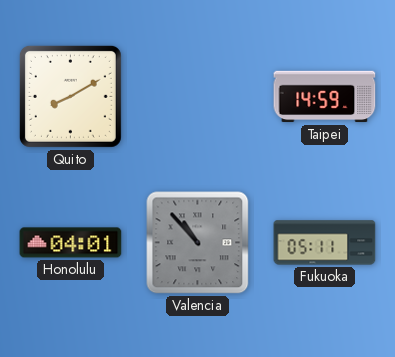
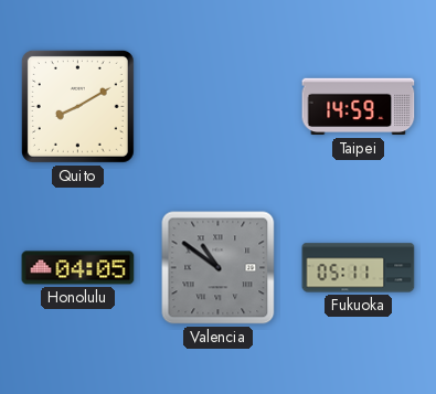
Honolulu: 04:01 -> 04:05
Valencia: 10:53 -> 10:51
